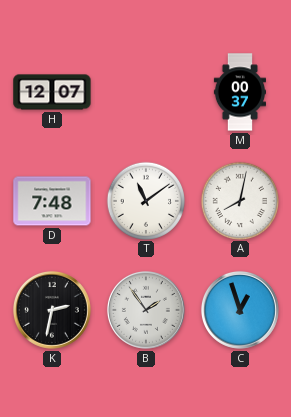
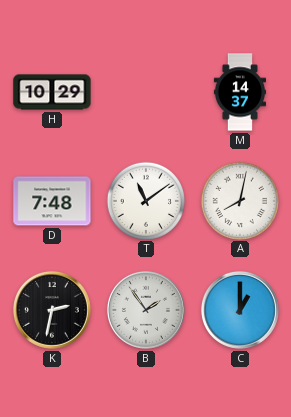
H: 12:07 -> 10:29
M: 00:37 -> 14:37
C: 12:57 -> 1:00
